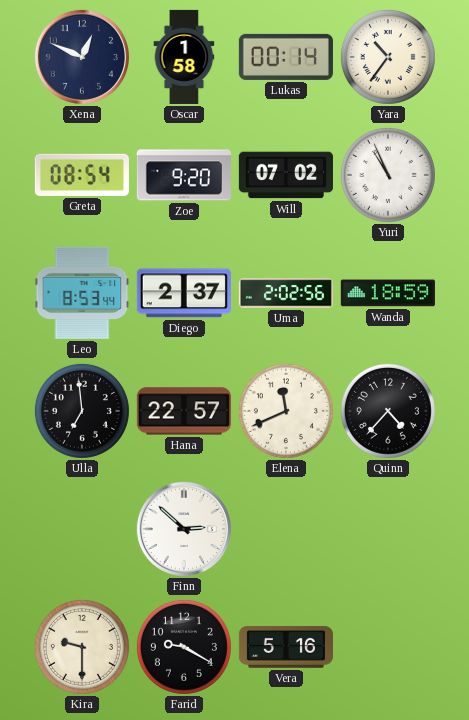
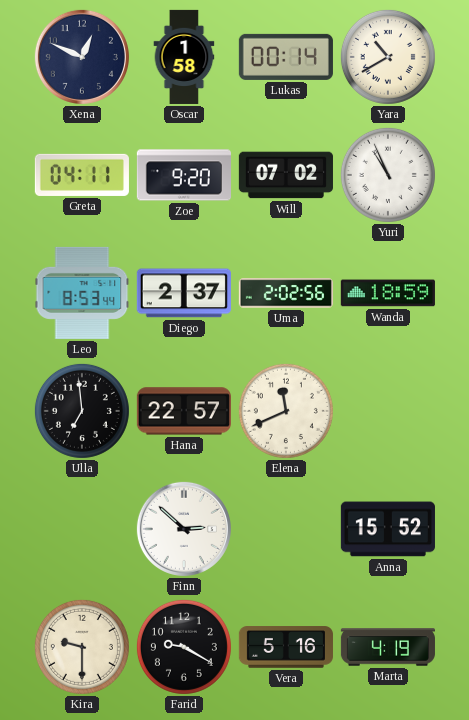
Yara: 10:36 -> 10:40
Greta: 08:54 -> 04:11
Quinn: 4:37 -> none
Anna: none -> 15:52
Marta: none -> 4:19
